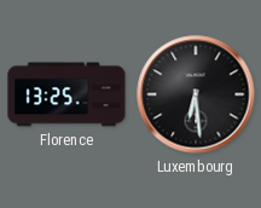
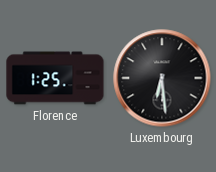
Florence: 13:25 -> 1:25
